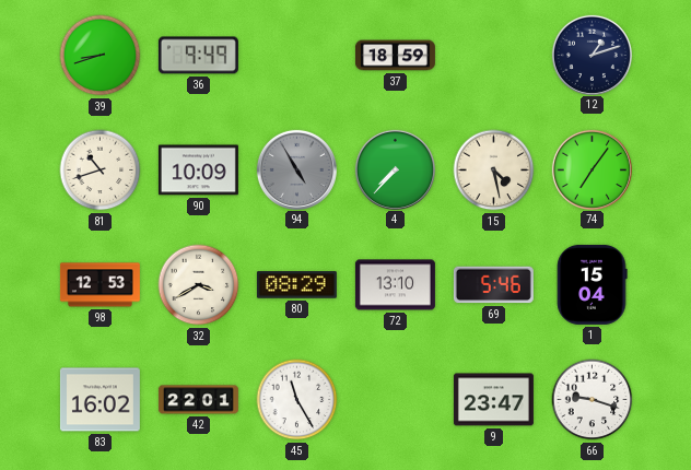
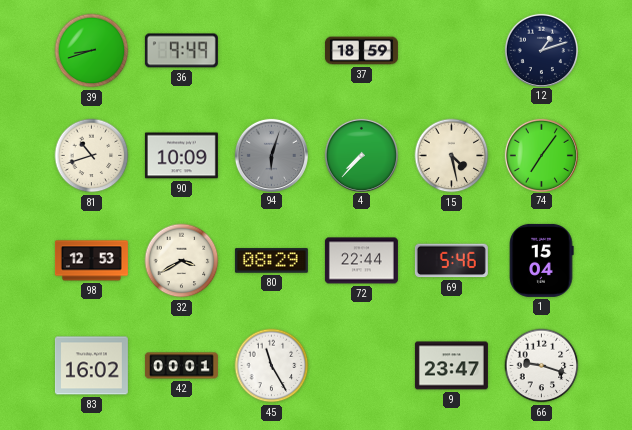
94: 4:55 -> 6:03
72: 13:10 -> 22:44
42: 22:01 -> 00:01
